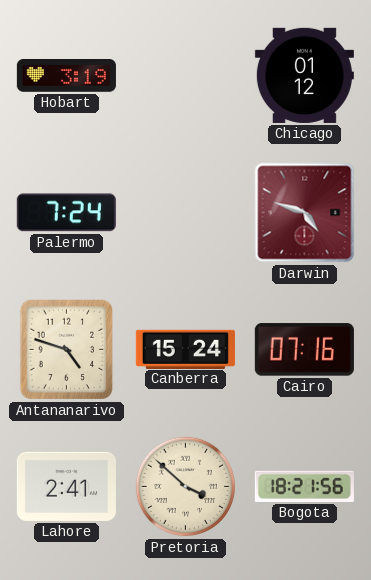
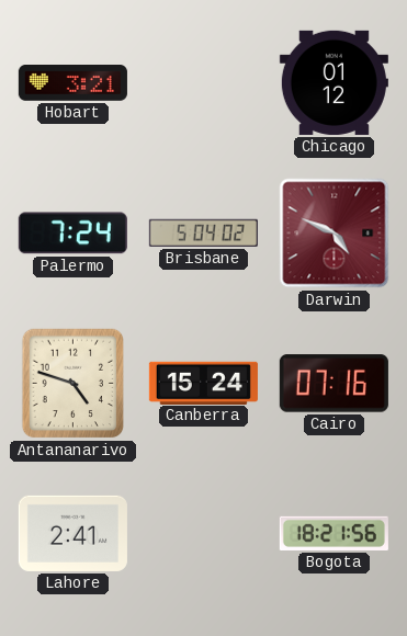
Hobart: 3:19 -> 3:21
Brisbane: none -> 5:04
Darwin: 4:48 -> 4:49
Pretoria: 3:52 -> none
